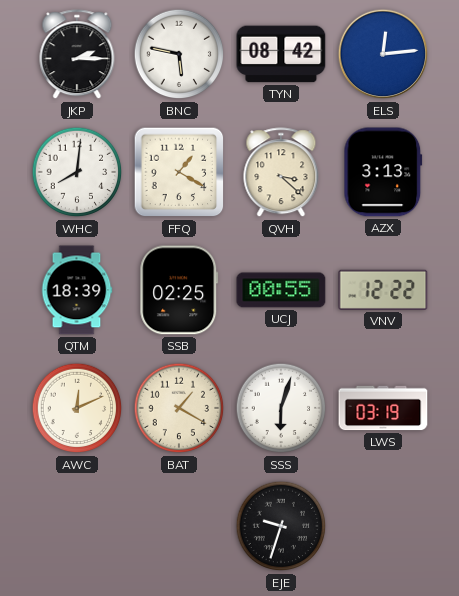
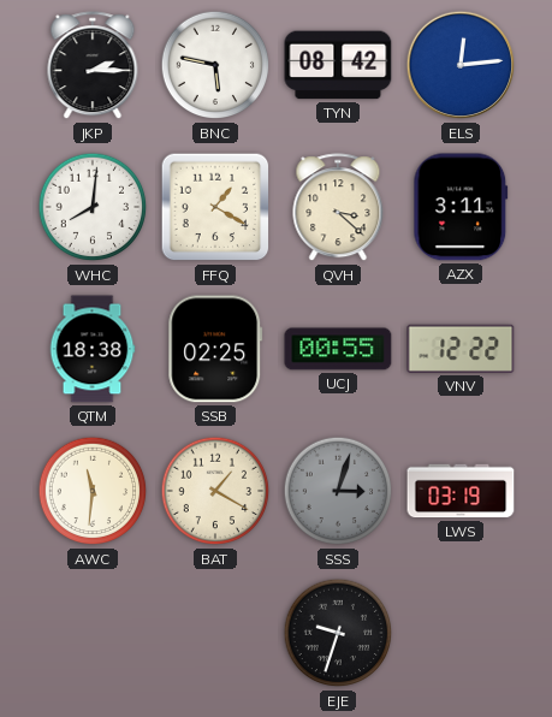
AZX: 3:13 -> 3:11
QTM: 18:39 -> 18:38
AWC: 12:11 -> 11:31
SSS: 6:03 -> 3:03
SSS dial: white -> grey
